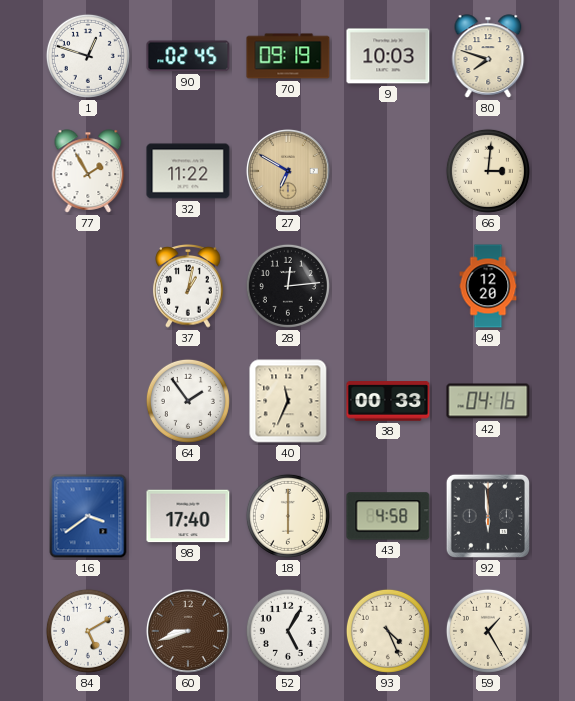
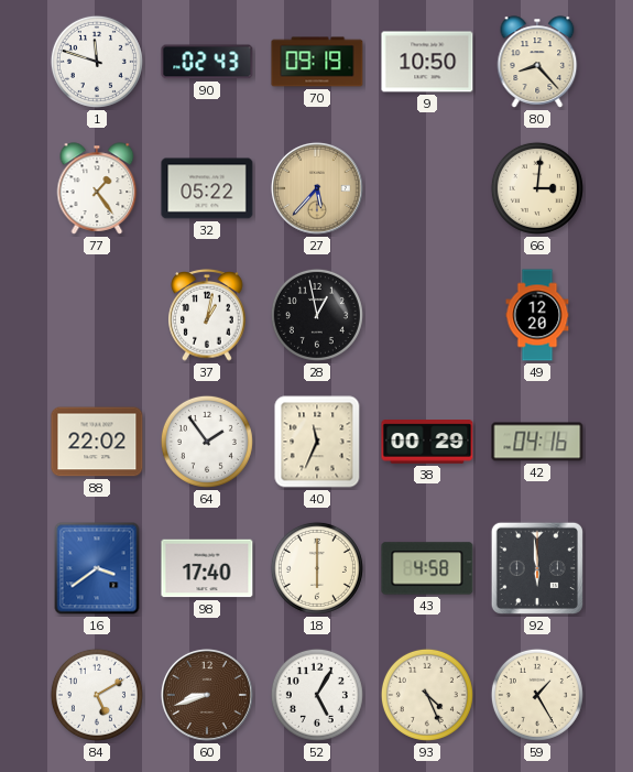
1: 12:48 -> 11:48
90: 02:45 -> 02:43
9: 10:03 -> 10:50
80: 7:48 -> 8:23
77: 1:55 -> 1:24
32: 11:22 -> 05:22
27: 6:50 -> 5:37
28: 12:14 -> 12:58
88: none -> 22:02
38: 00:33 -> 00:29
